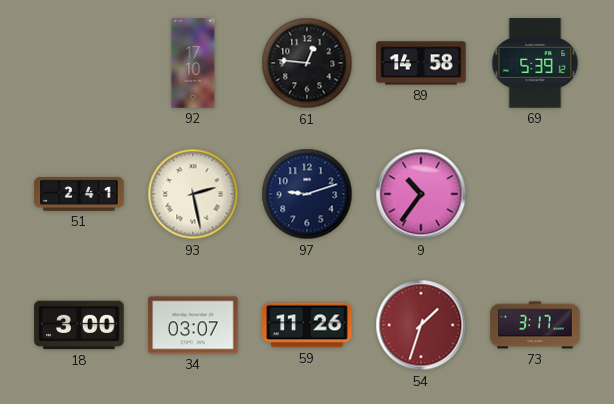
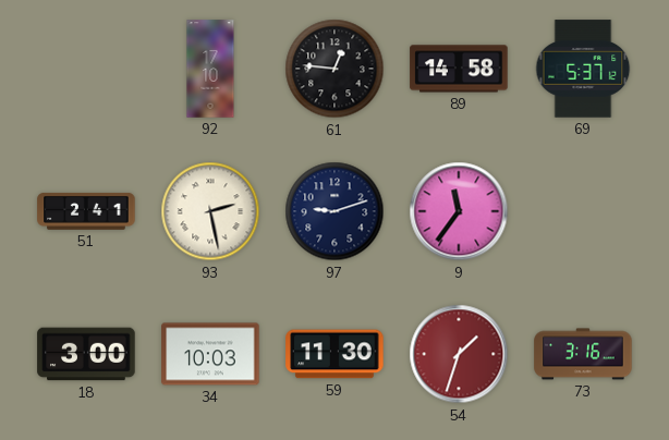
69: 5:39 -> 5:37
9: 10:36 -> 11:36
34: 03:07 -> 10:03
59: 11:26 -> 11:30
73: 3:17 -> 3:16
